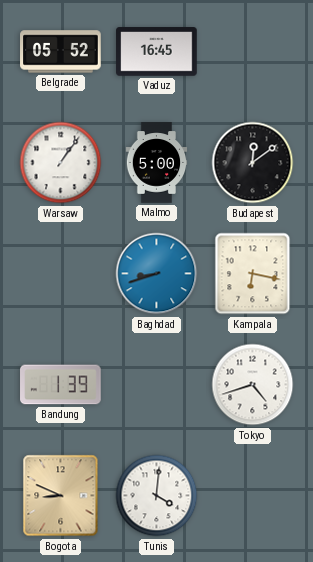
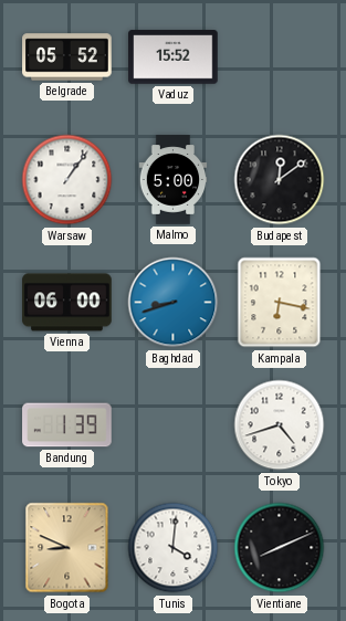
Vaduz: 16:45 -> 15:52
Vienna: none -> 06:00
Vientiane: none -> 8:11
